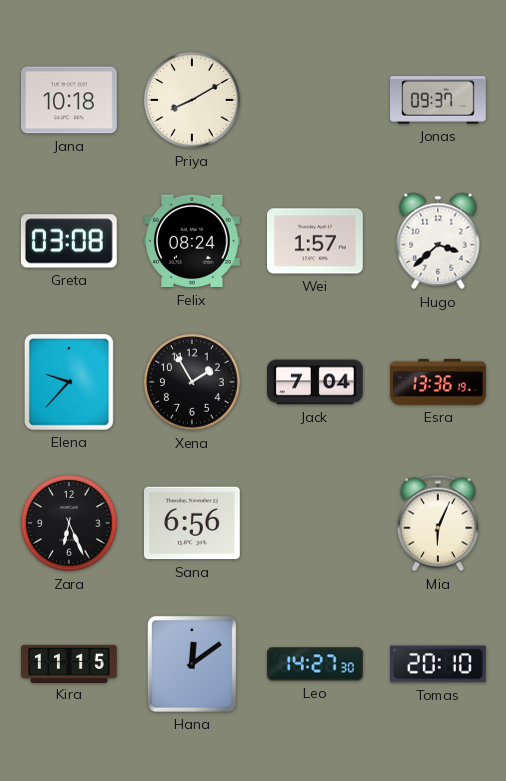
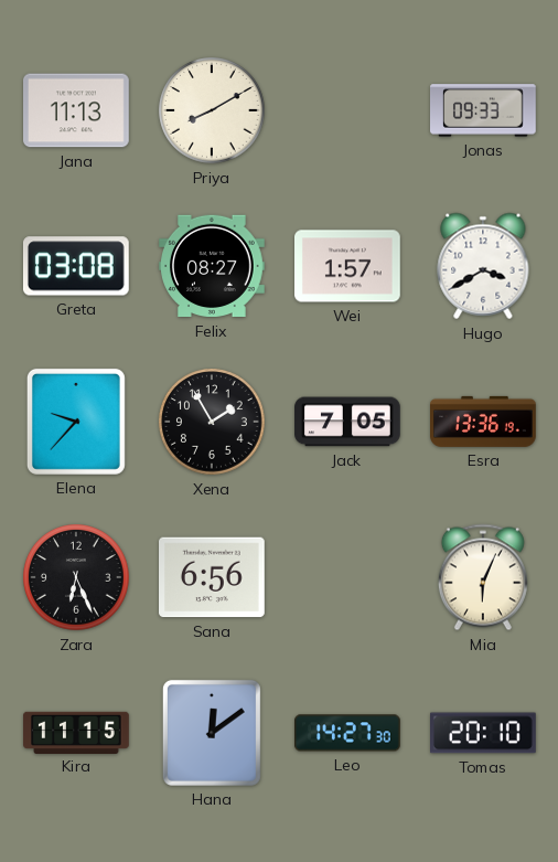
Jana: 10:18 -> 11:13
Jonas: 09:37 -> 09:33
Felix: 08:24 -> 08:27
Hugo: 3:38 -> 3:40
Jack: 7:04 -> 7:05
